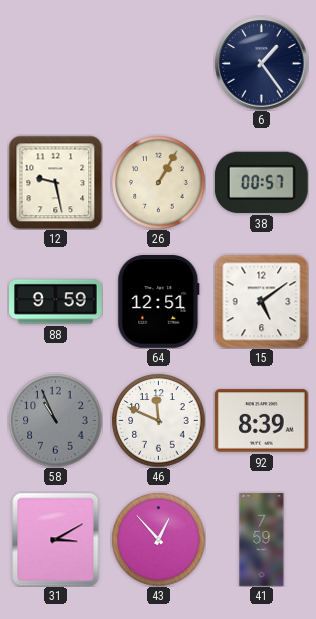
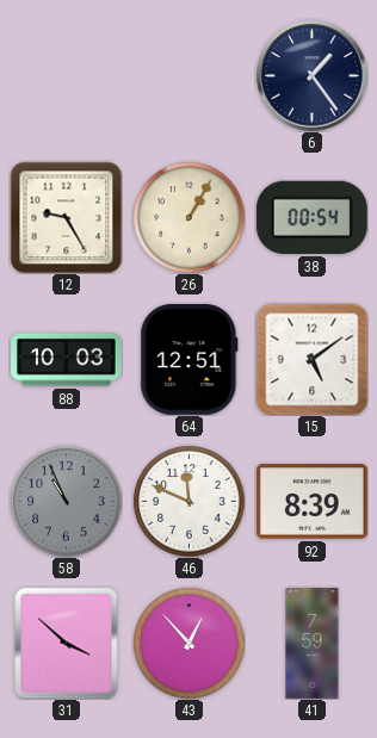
12: 9:28 -> 9:25
38: 00:57 -> 00:54
88: 9:59 -> 10:03
31: 3:10 -> 3:52
